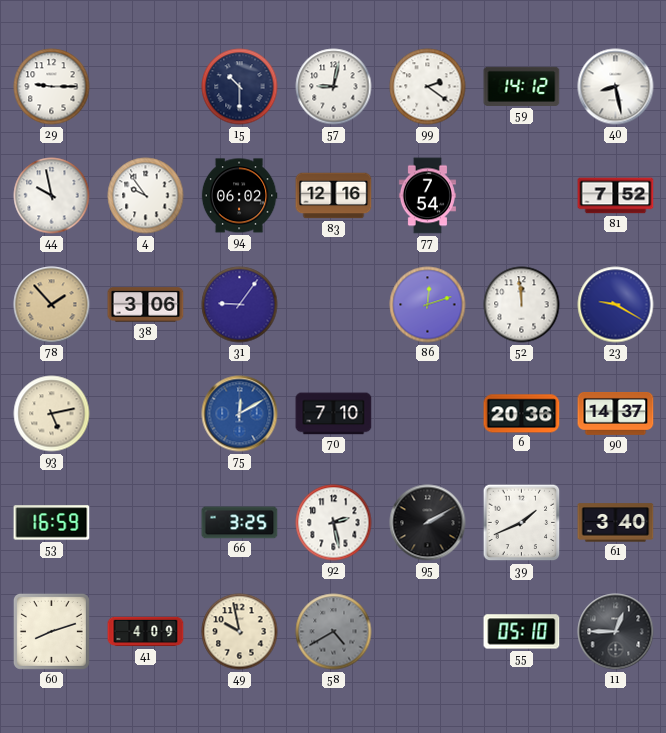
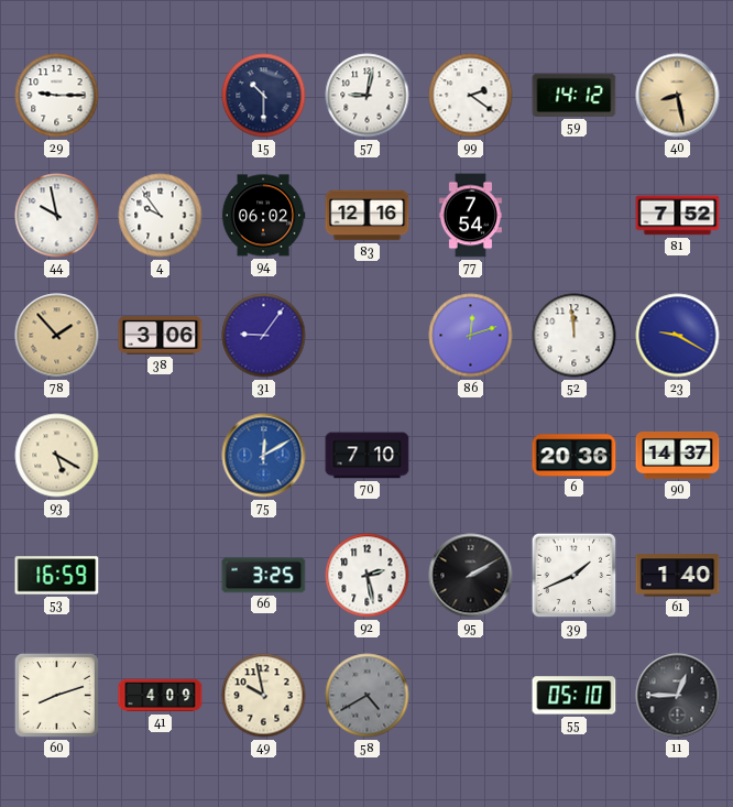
40 dial: white -> champagne
93: 5:13 -> 5:20
61: 3:40 -> 1:40
